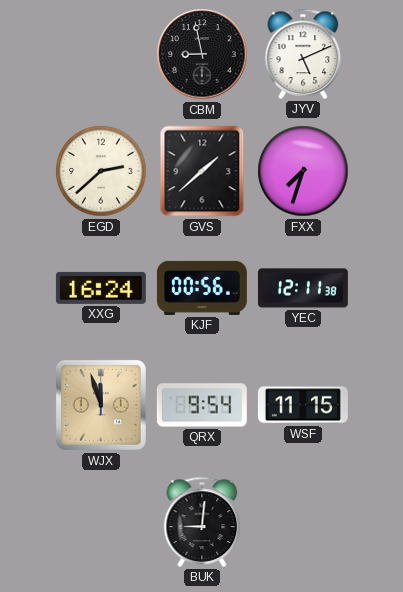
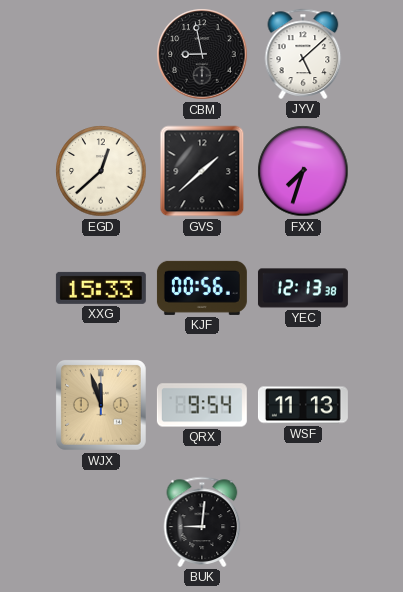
JYV: 5:11 -> 5:08
EGD: 2:38 -> 12:38
XXG: 16:24 -> 15:33
YEC: 12:11 -> 12:13
WSF: 11:15 -> 11:13
